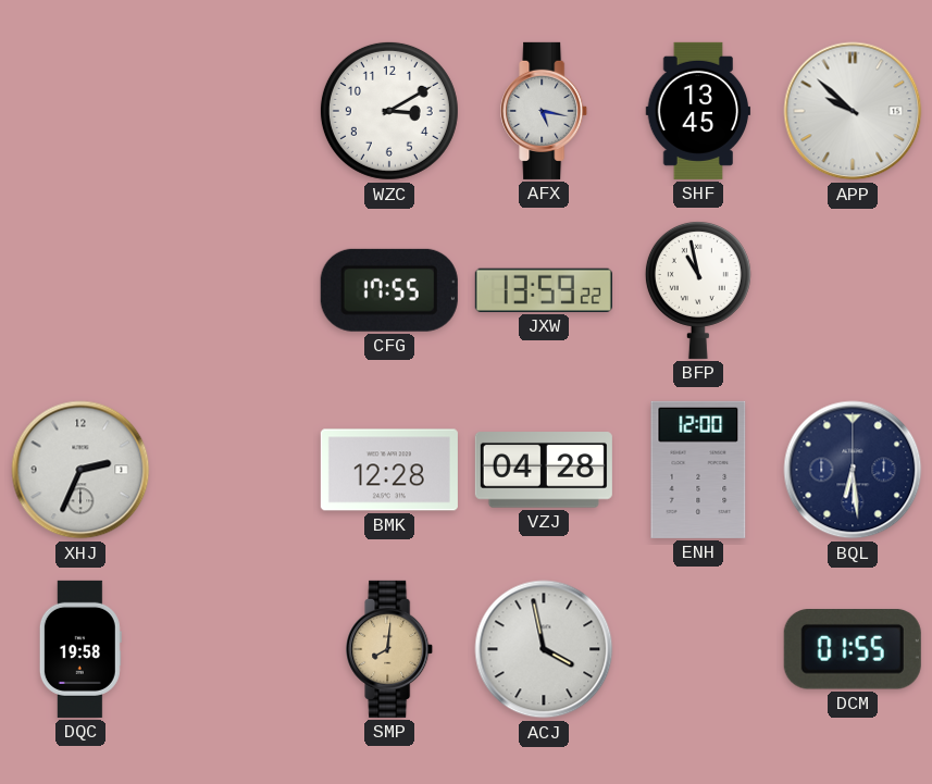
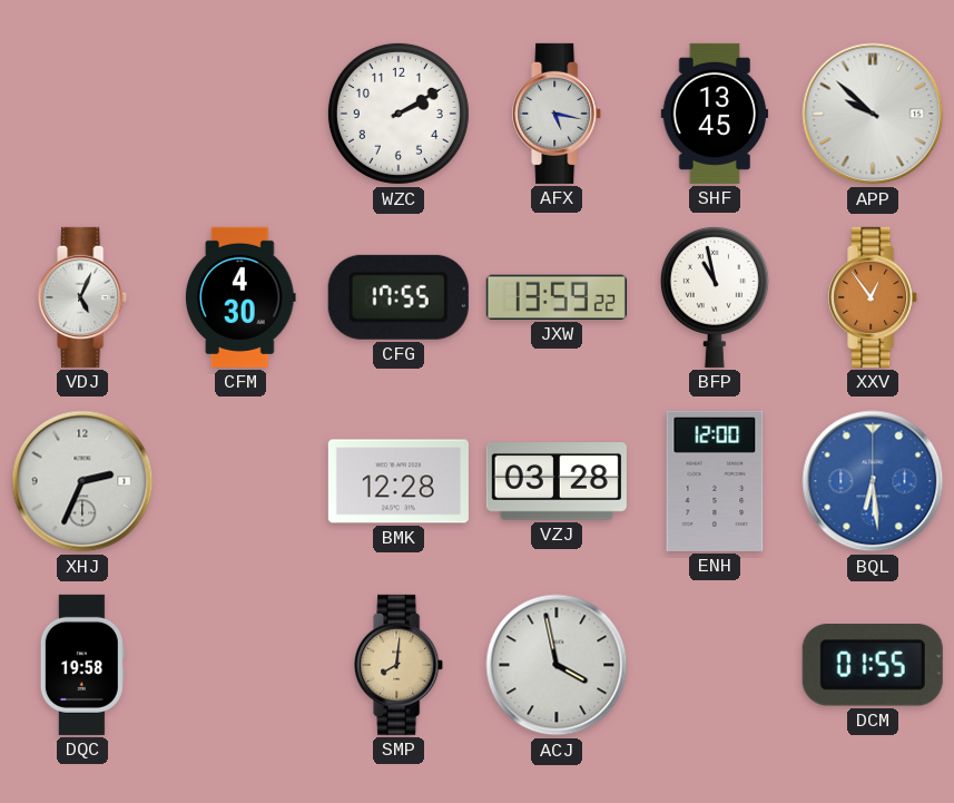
WZC: 3:10 -> 2:10
VDJ: none -> 5:04
CFM: none -> 4:30
XXV: none -> 12:54
VZJ: 04:28 -> 03:28
BQL dial: navy -> blue
